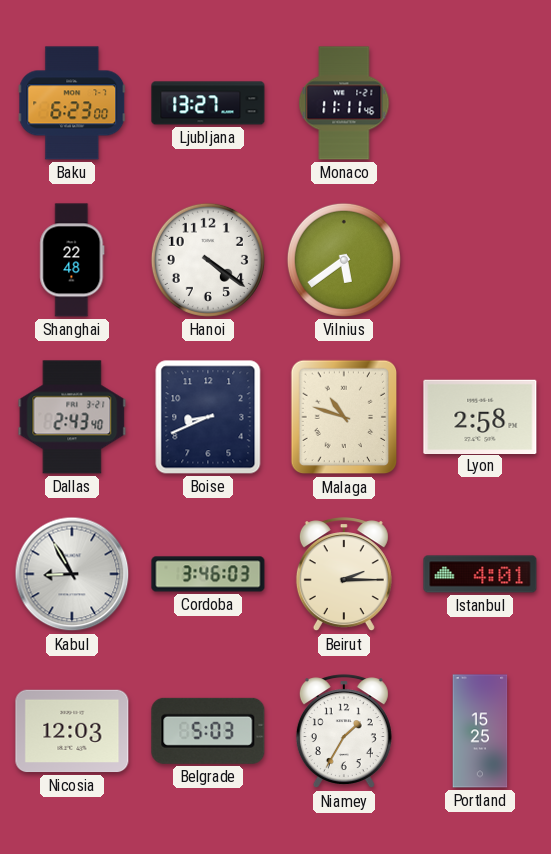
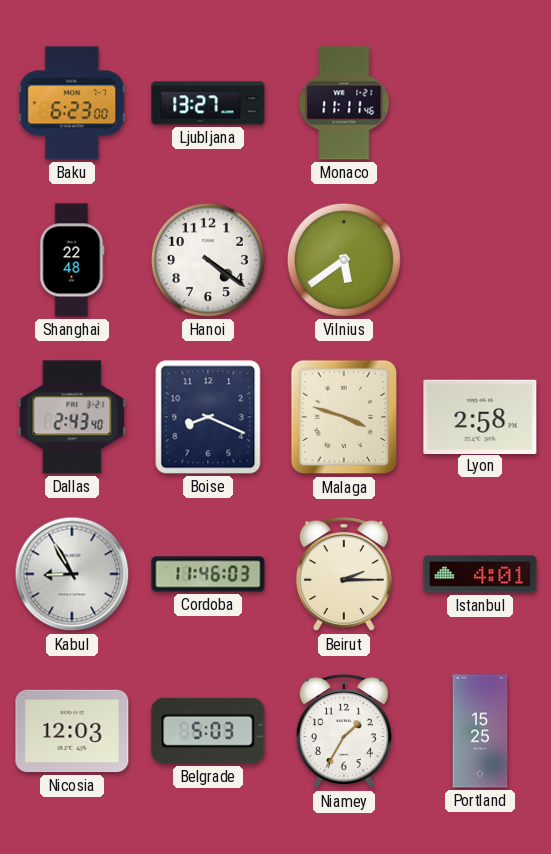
Boise: 8:41 -> 8:19
Malaga: 10:48 -> 3:48
Cordoba: 3:46 -> 11:46
